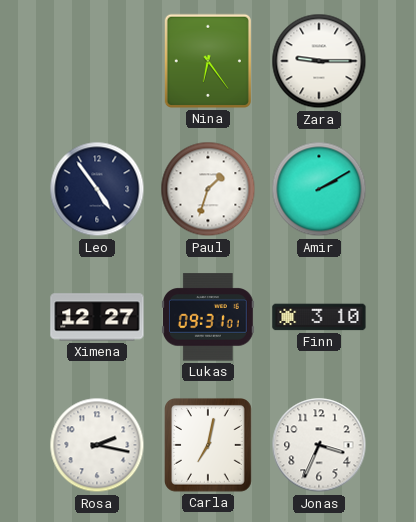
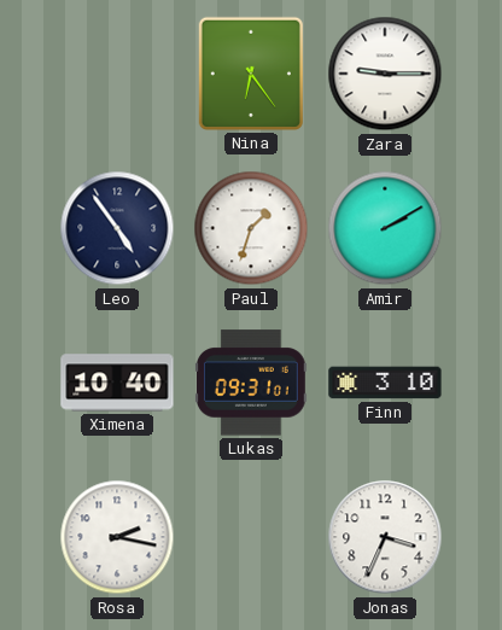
Ximena: 12:27 -> 10:40
Carla: 7:02 -> none
